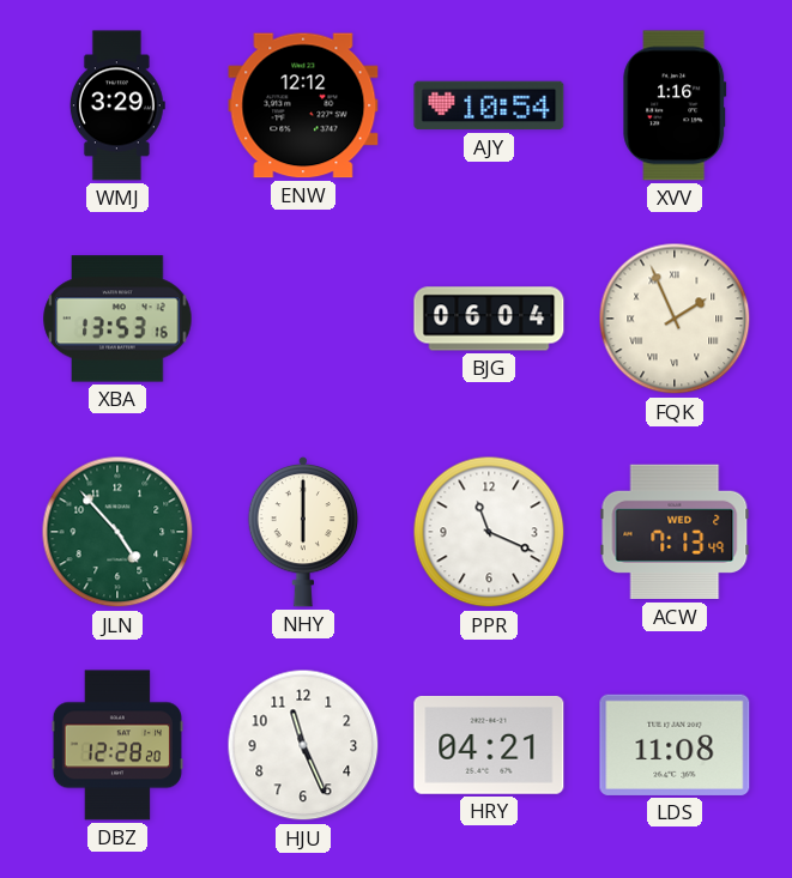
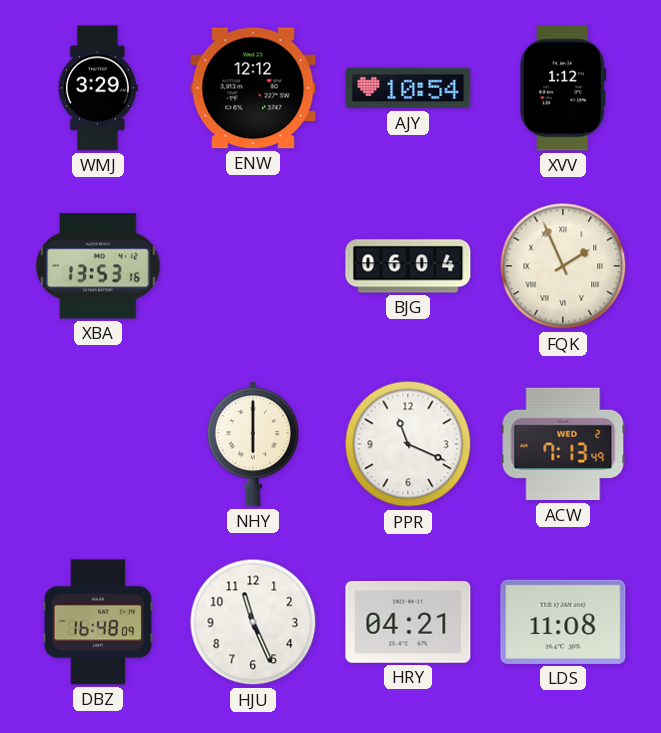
XVV: 1:16 -> 1:12
JLN: 4:53 -> none
DBZ: 12:28 -> 16:48
